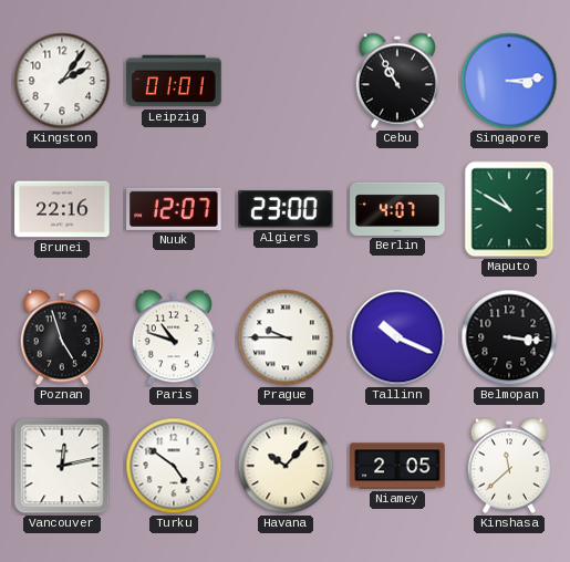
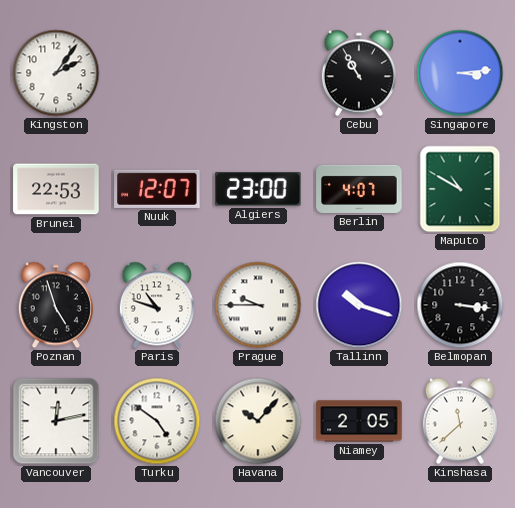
Leipzig: 01:01 -> none
Brunei: 22:16 -> 22:53
Tallinn: 10:19 -> 10:18
